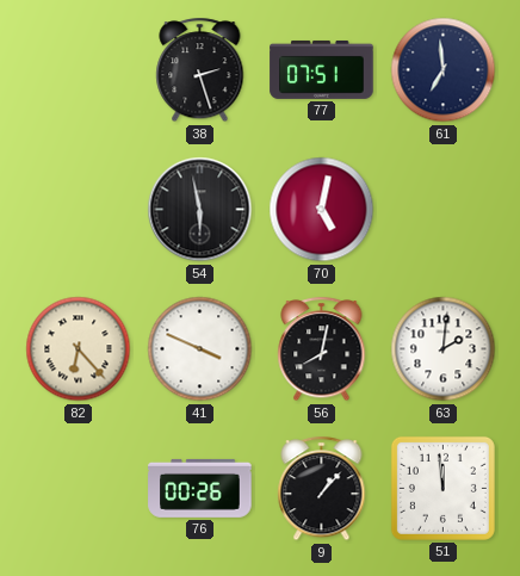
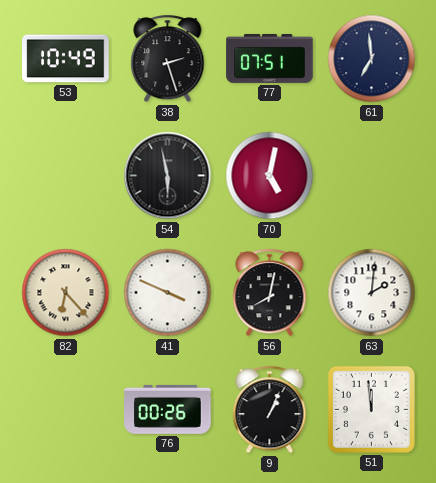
53: none -> 10:49
9: 1:07 -> 1:04
